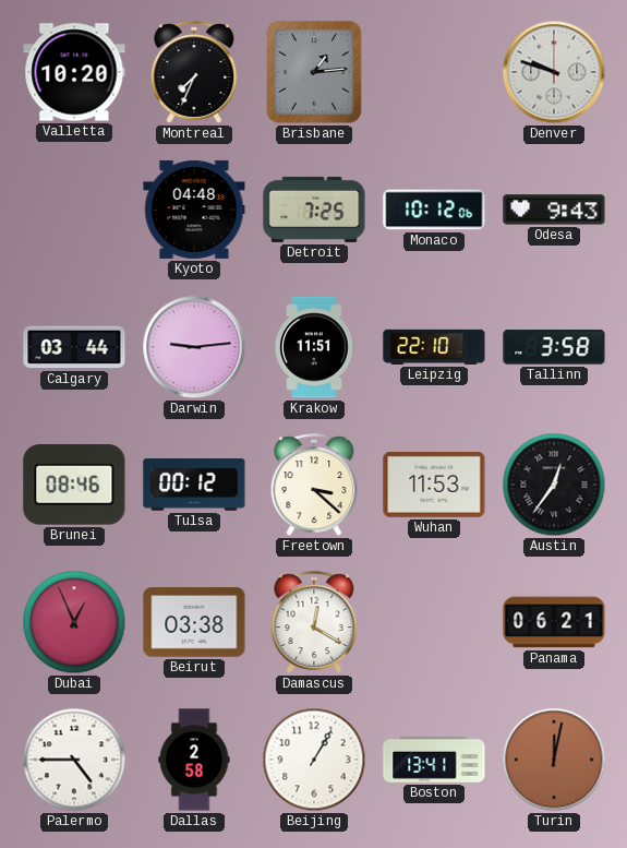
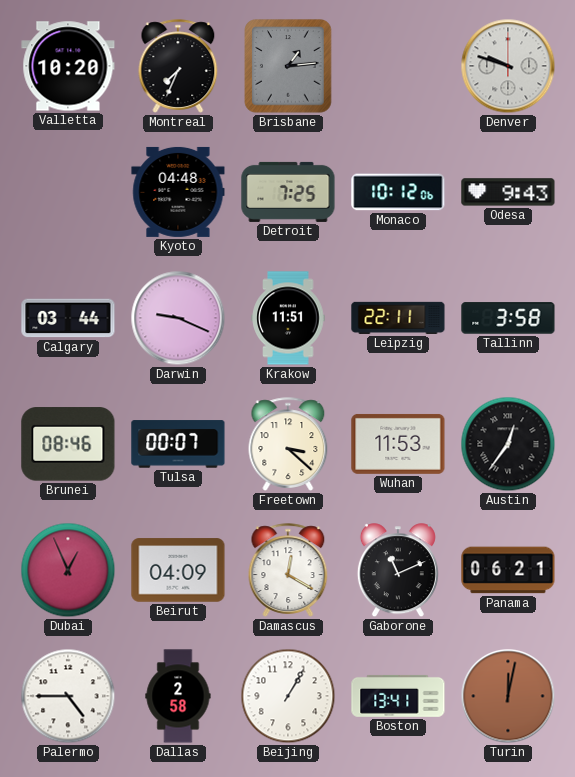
Darwin: 9:14 -> 9:19
Leipzig: 22:10 -> 22:11
Tulsa: 00:12 -> 00:07
Beirut: 03:38 -> 04:09
Gaborone: none -> 11:11
